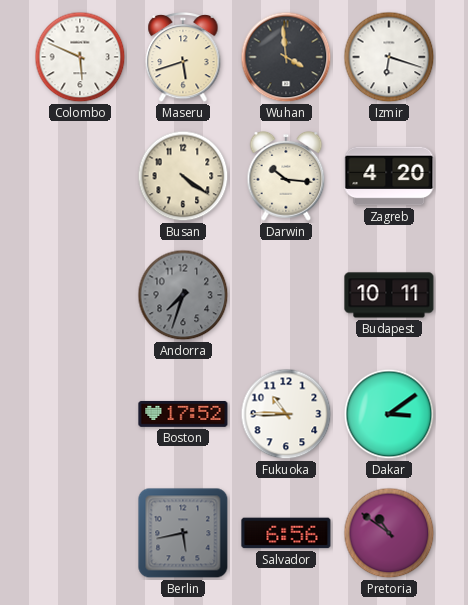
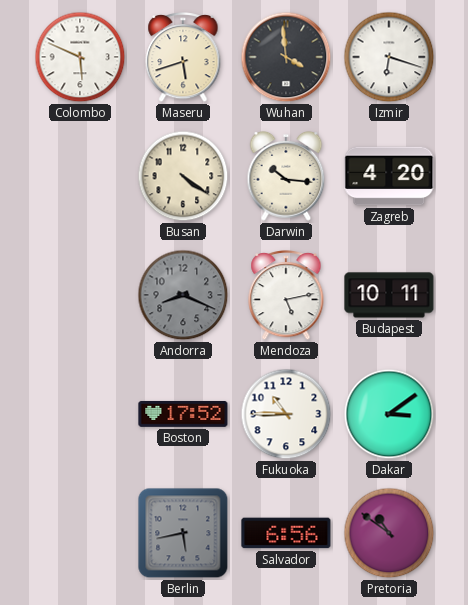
Andorra: 7:33 -> 8:19
Mendoza: none -> 5:13
